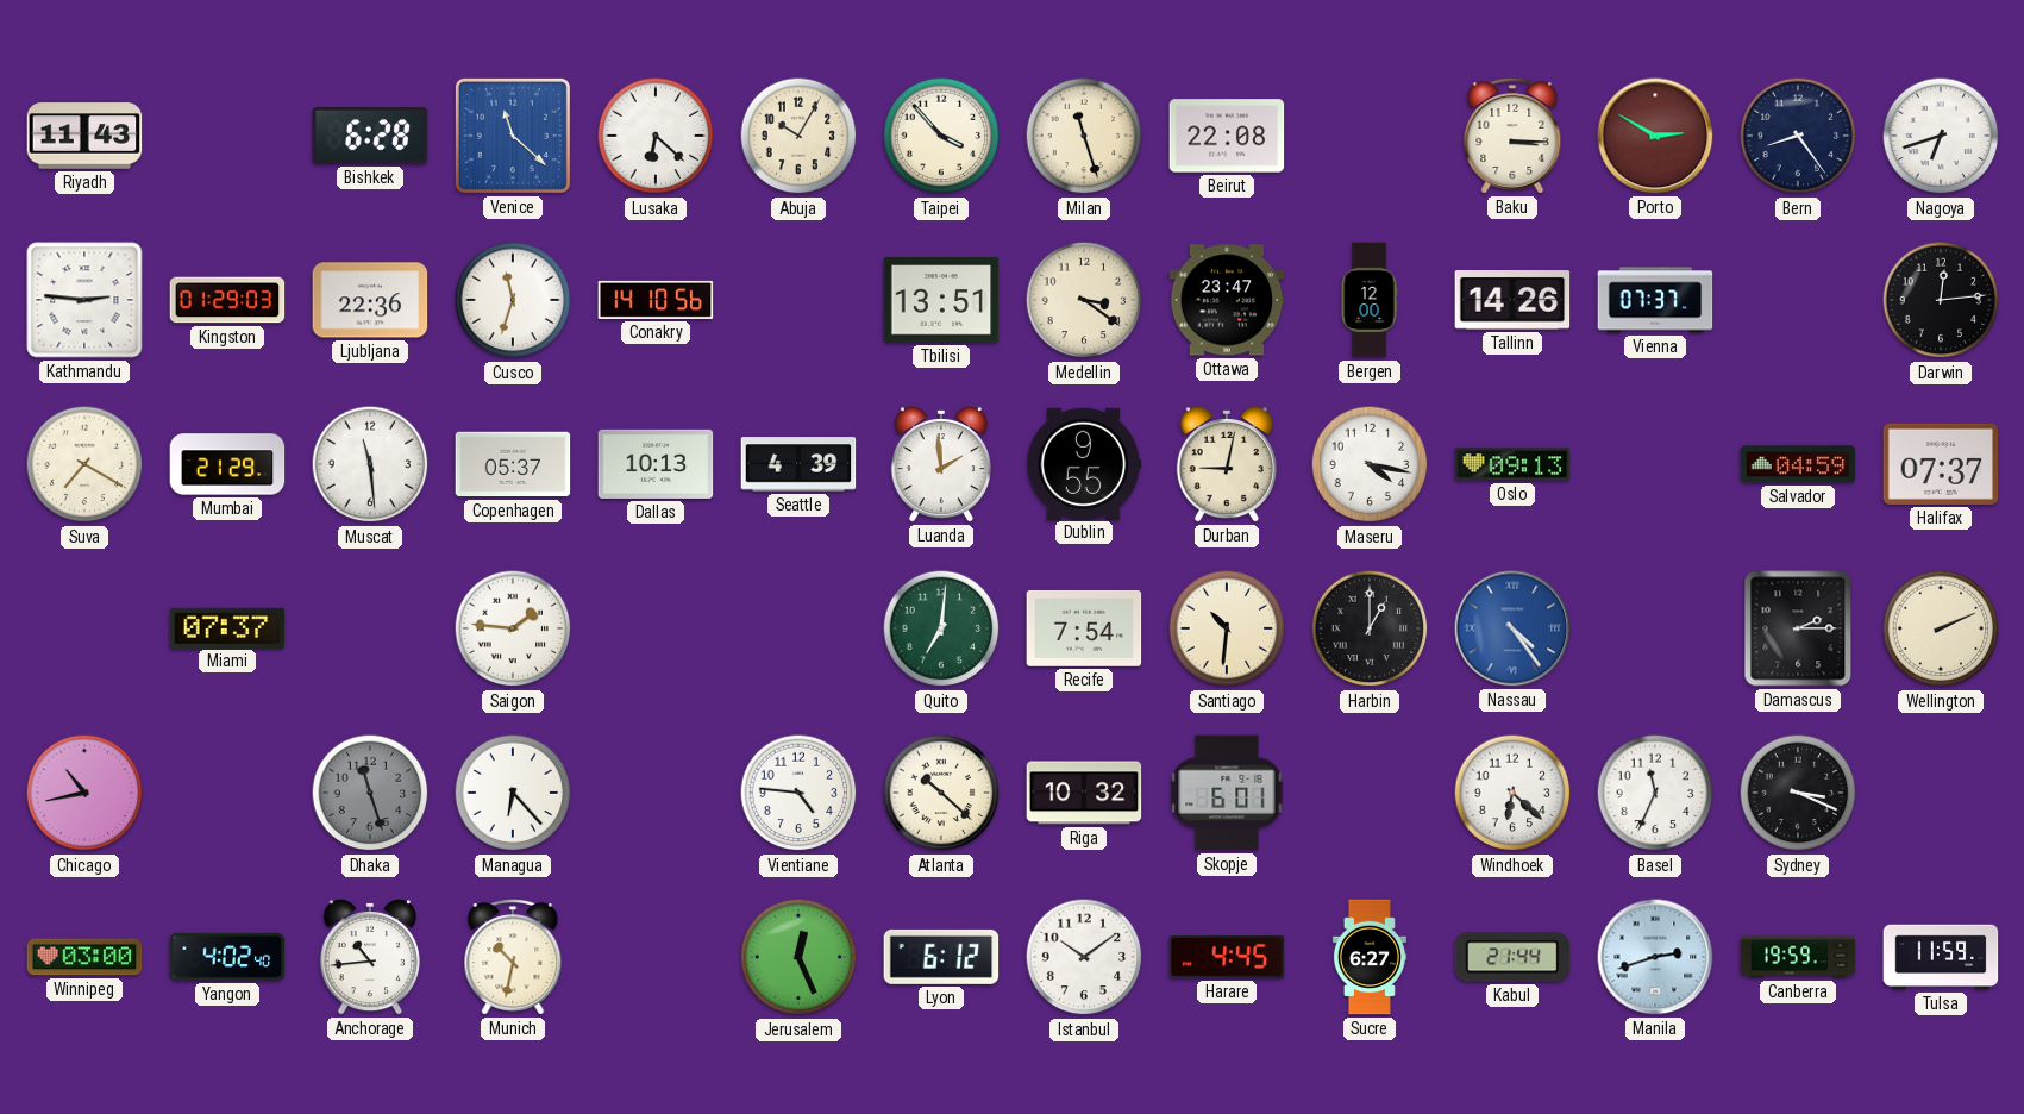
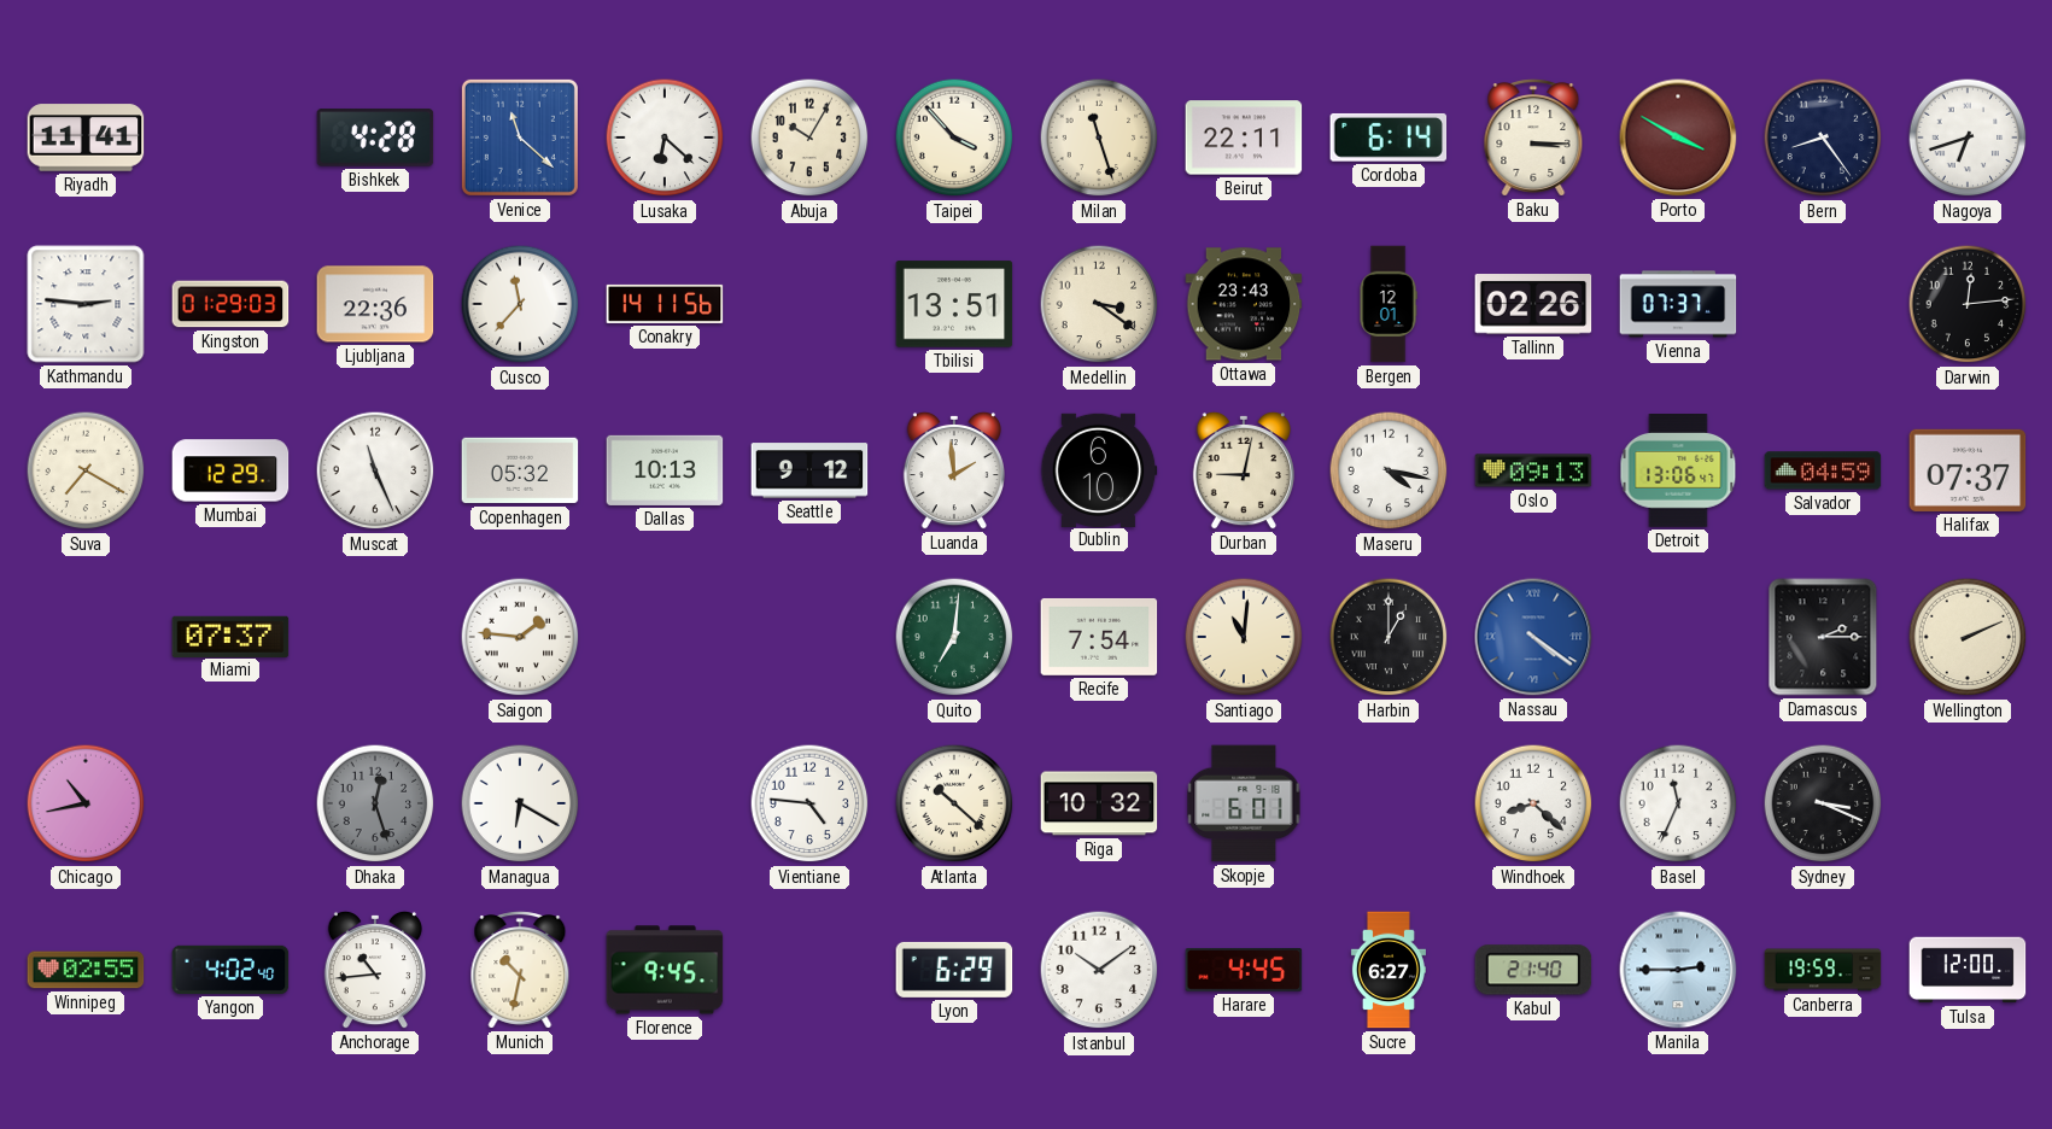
Riyadh: 11:43 -> 11:41
Bishkek: 6:28 -> 4:28
Beirut: 22:08 -> 22:11
Cordoba: none -> 6:14
Porto: 2:50 -> 3:50
Cusco: 11:33 -> 11:37
Conakry: 14:10 -> 14:11
Ottawa: 23:47 -> 23:43
Bergen: 12:00 -> 12:01
Tallinn: 14:26 -> 02:26
Mumbai: 21:29 -> 12:29
Muscat: 11:29 -> 11:26
Copenhagen: 05:37 -> 05:32
Seattle: 4:39 -> 9:12
Dublin: 9:55 -> 6:10
Detroit: none -> 13:06
Santiago: 10:31 -> 11:01
Nassau: 4:24 -> 4:21
Dhaka: 11:27 -> 12:27
Managua: 6:23 -> 6:20
Windhoek: 6:22 -> 8:22
Winnipeg: 03:00 -> 02:55
Florence: none -> 9:45
Jerusalem: 12:26 -> none
Lyon: 6:12 -> 6:29
Kabul: 21:44 -> 21:40
Manila: 2:42 -> 2:45
Tulsa: 11:59 -> 12:00
